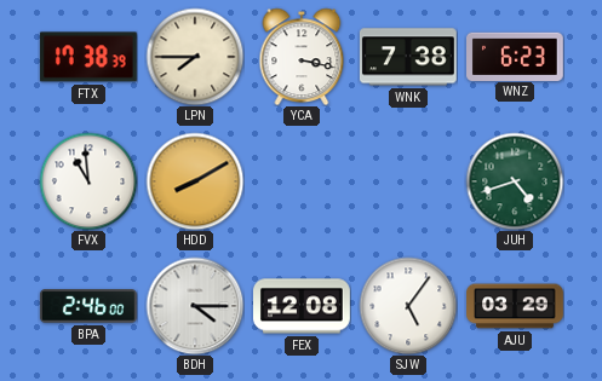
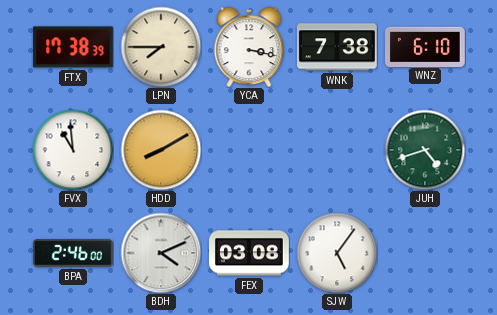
WNZ: 6:23 -> 6:10
BDH: 4:15 -> 4:11
FEX: 12:08 -> 03:08
AJU: 03:29 -> none
